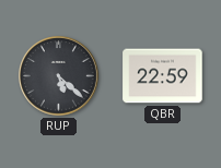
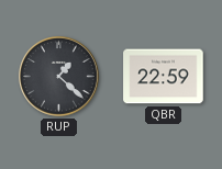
RUP: 5:22 -> 1:22
